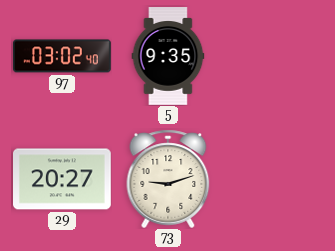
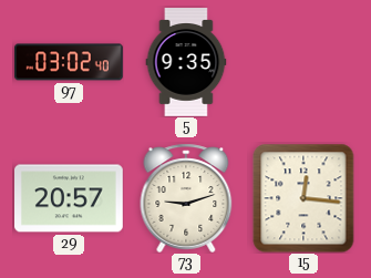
29: 20:27 -> 20:57
15: none -> 12:16
